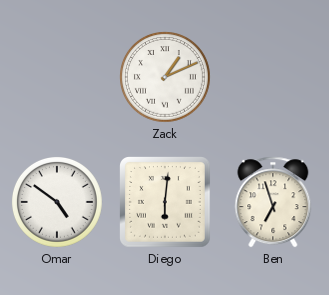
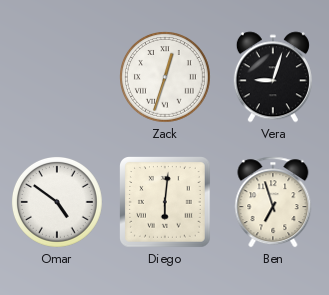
Zack: 1:11 -> 12:33
Vera: none -> 9:03
